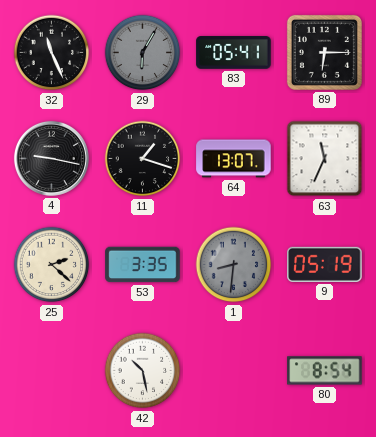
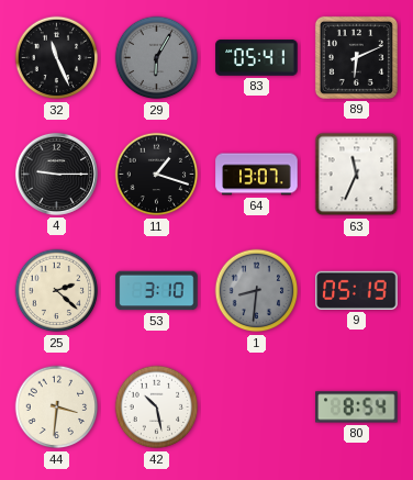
89: 6:15 -> 6:11
4: 9:17 -> 9:15
53: 3:35 -> 3:10
44: none -> 3:31
